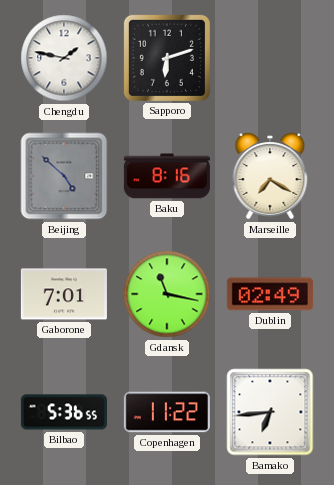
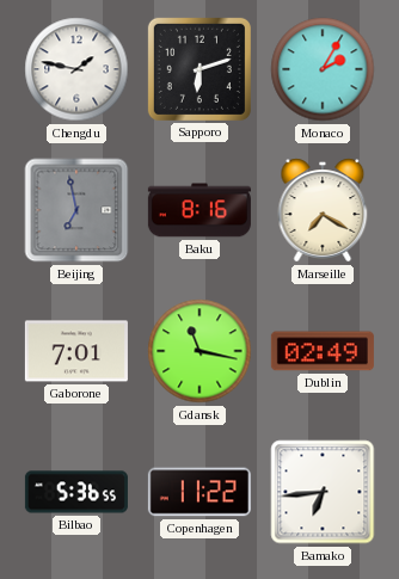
Monaco: none -> 2:05
Beijing: 4:52 -> 6:58
